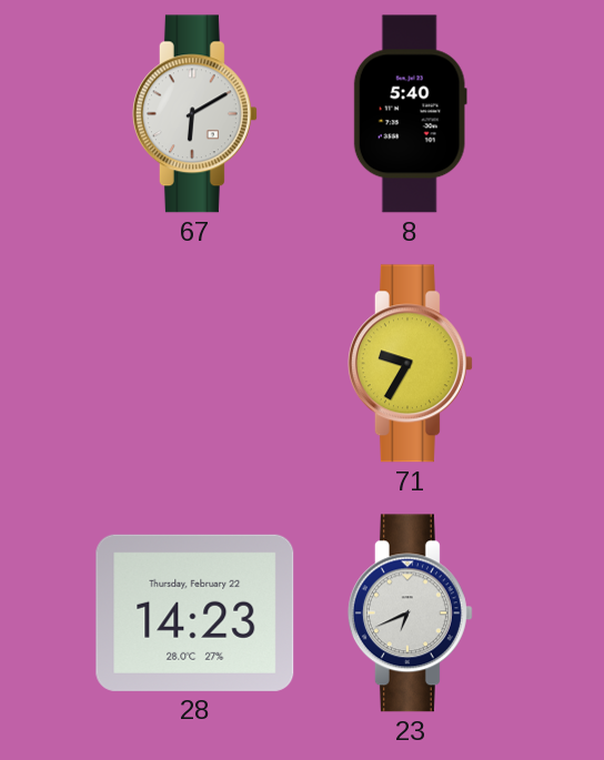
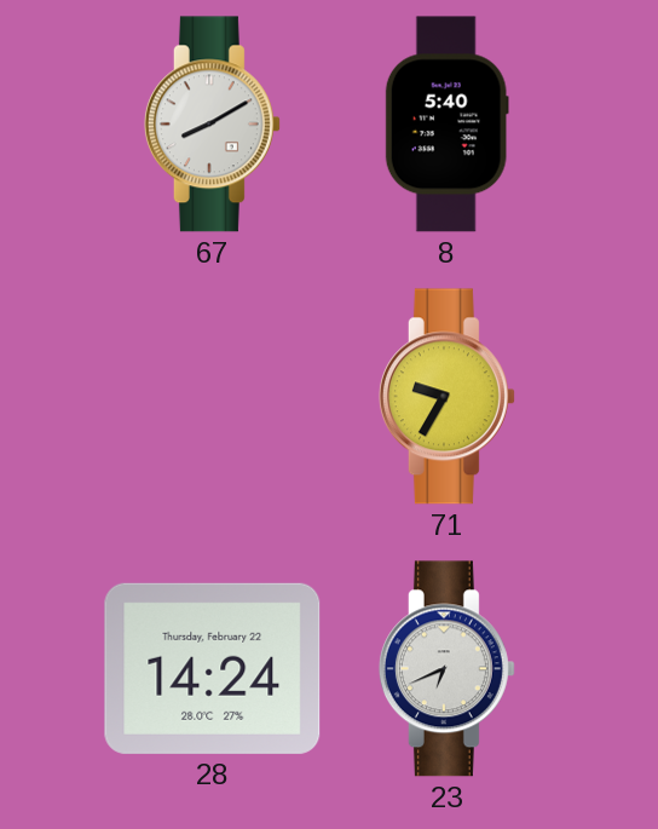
67: 6:10 -> 8:10
28: 14:23 -> 14:24
